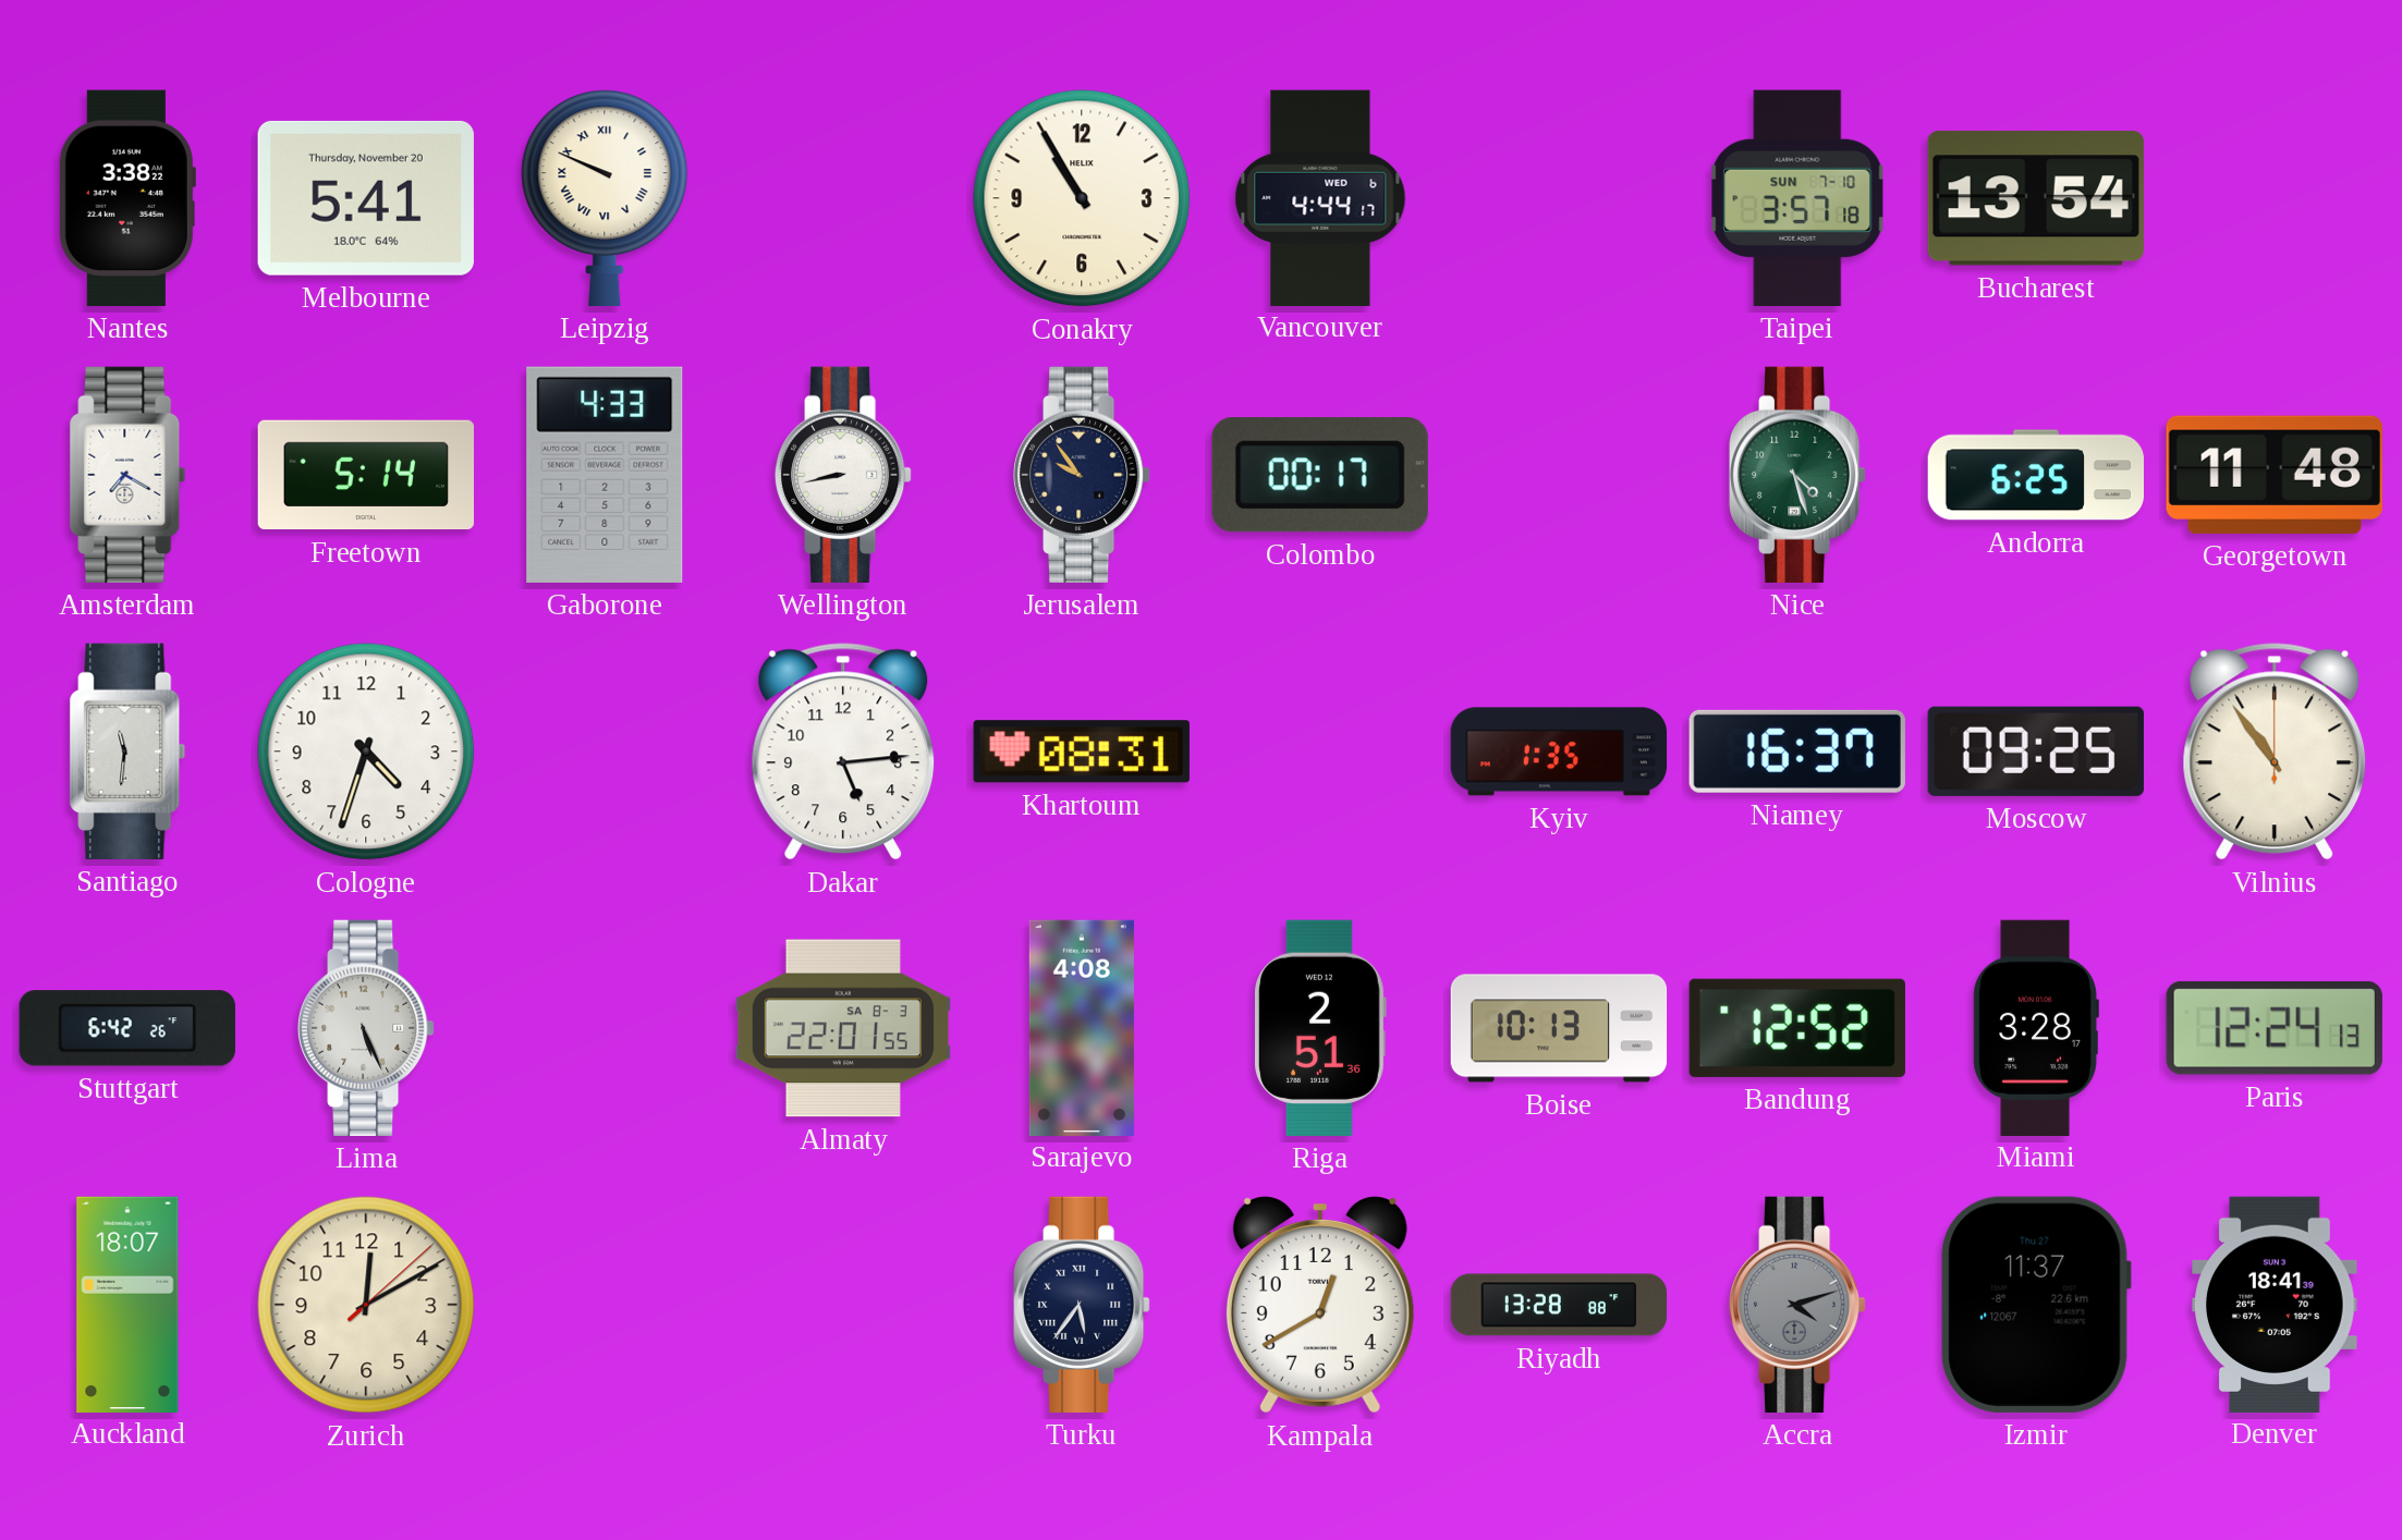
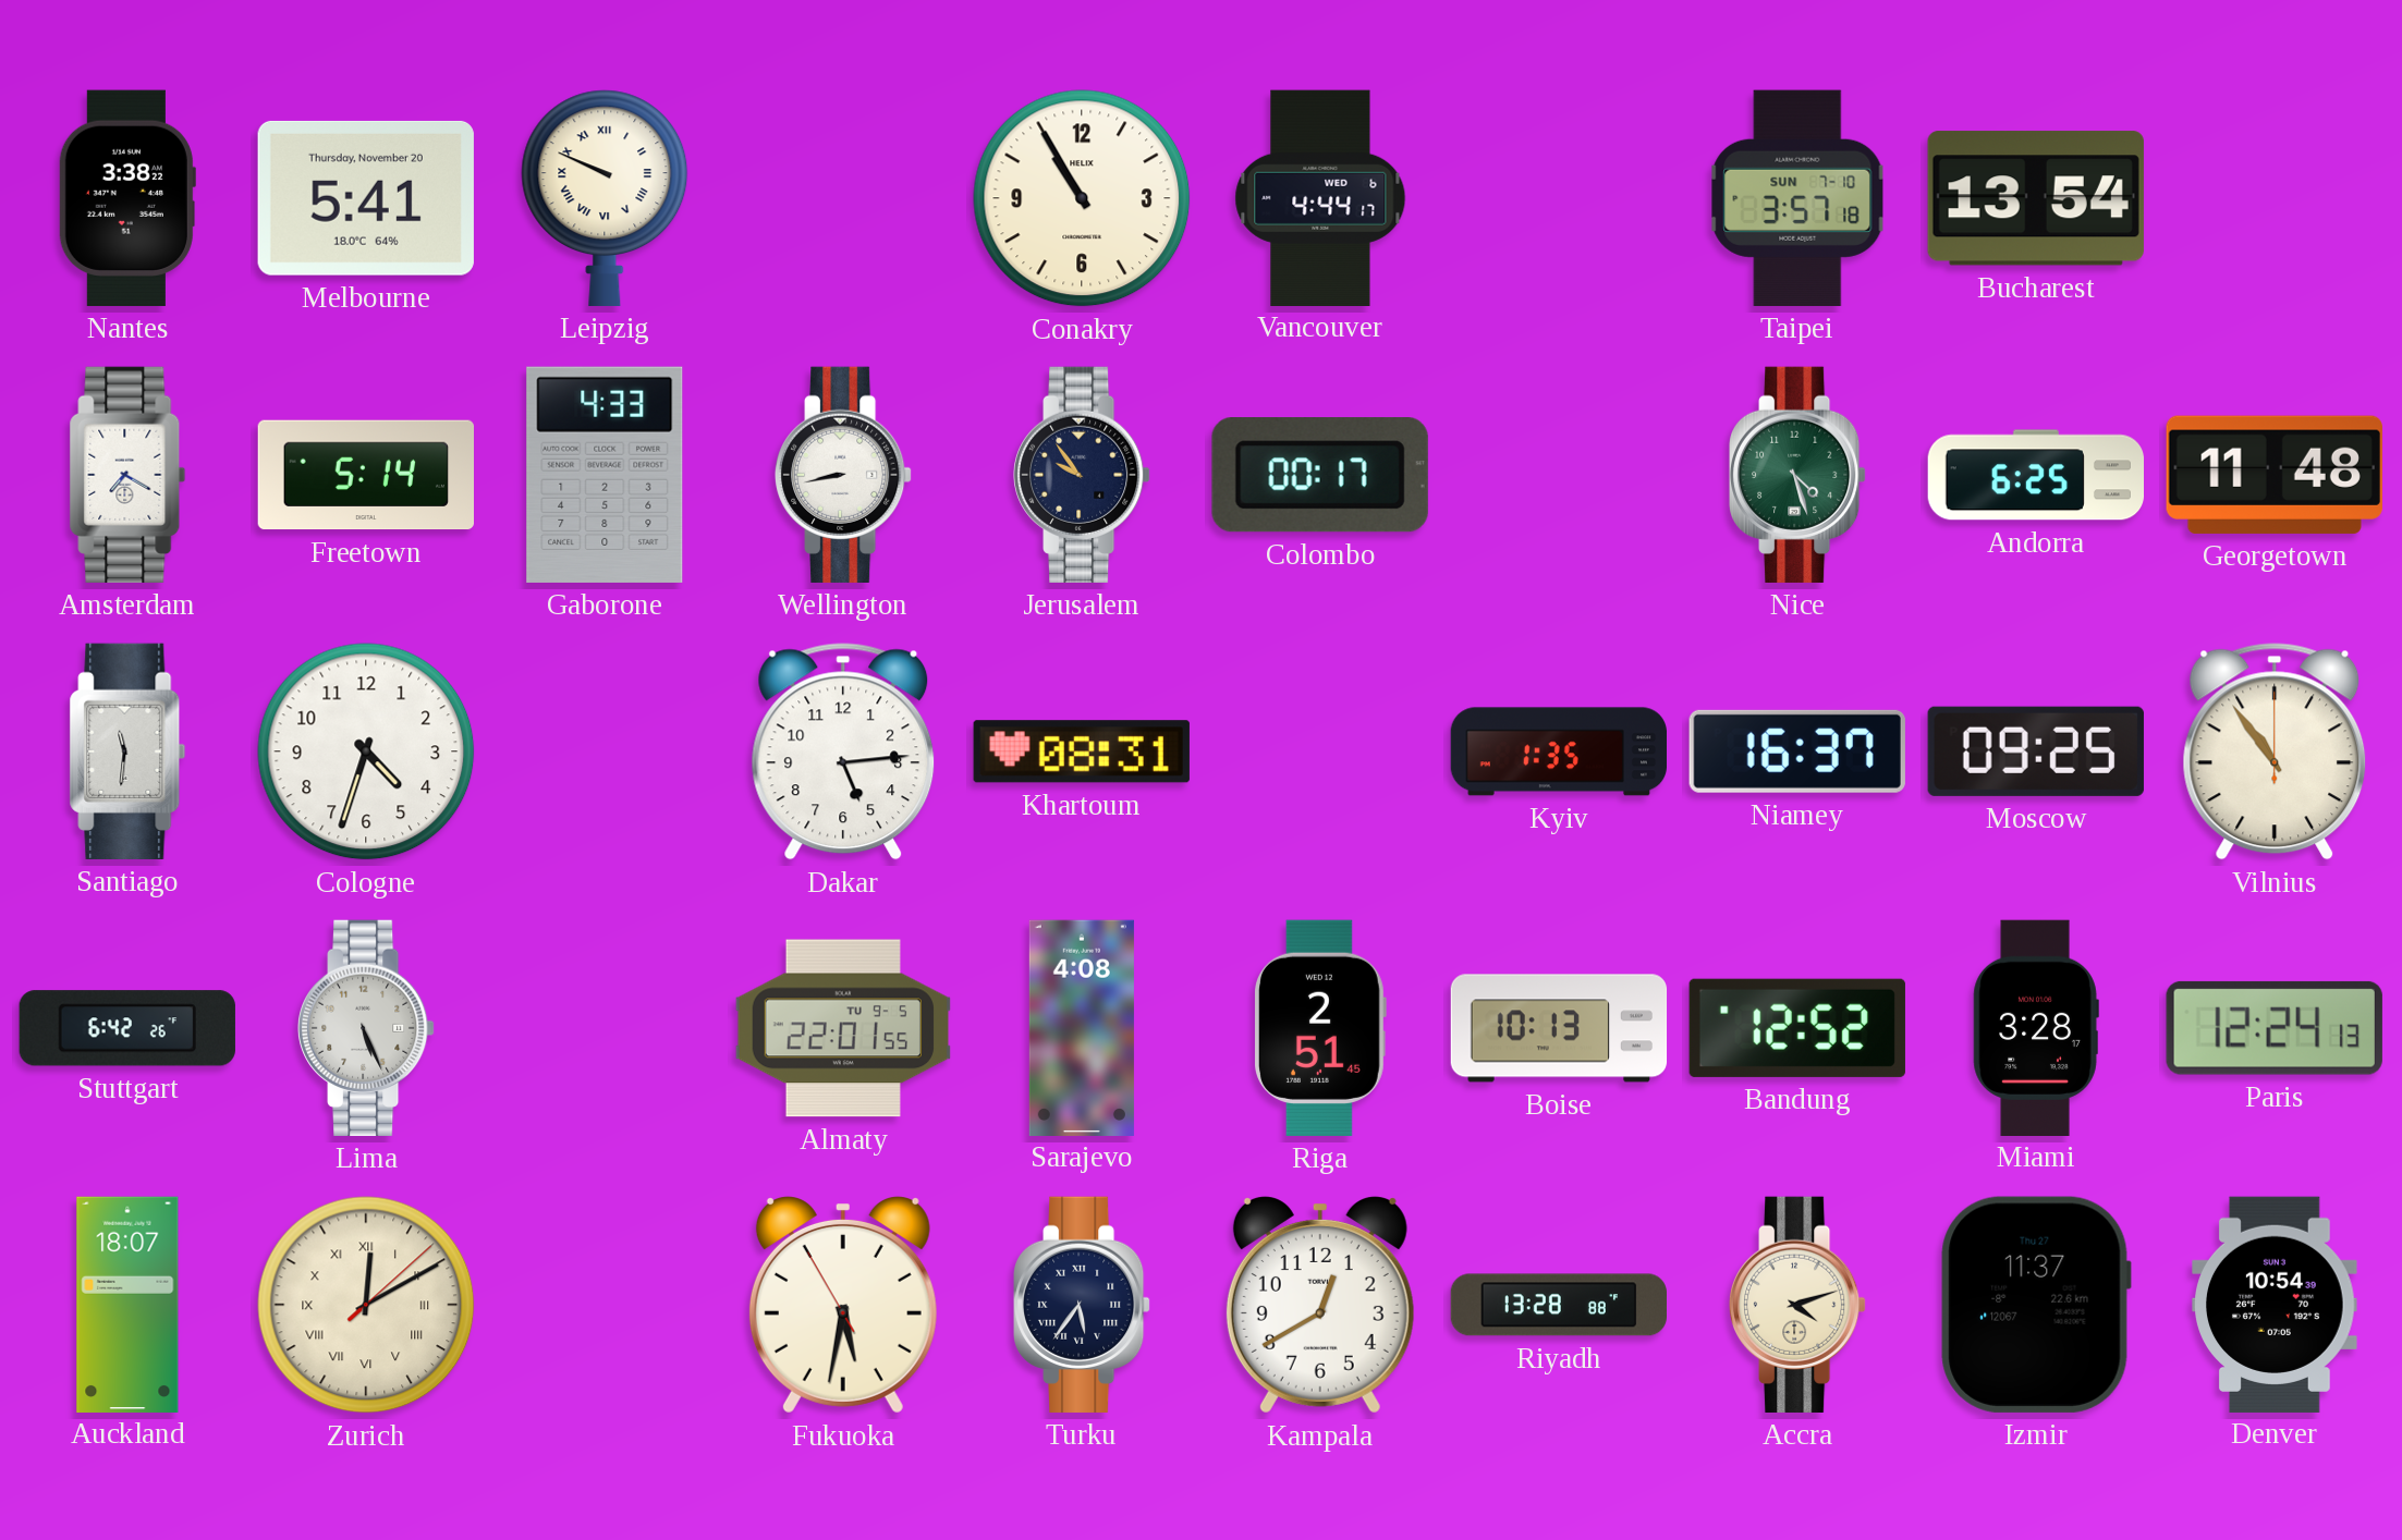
Almaty date: SA 8-3 -> TU 9-5
Riga: 2:51:36 -> 2:51:45
Zurich numerals: Arabic -> Roman
Fukuoka: none -> 5:31
Accra dial: grey -> cream
Denver: 18:41 -> 10:54
